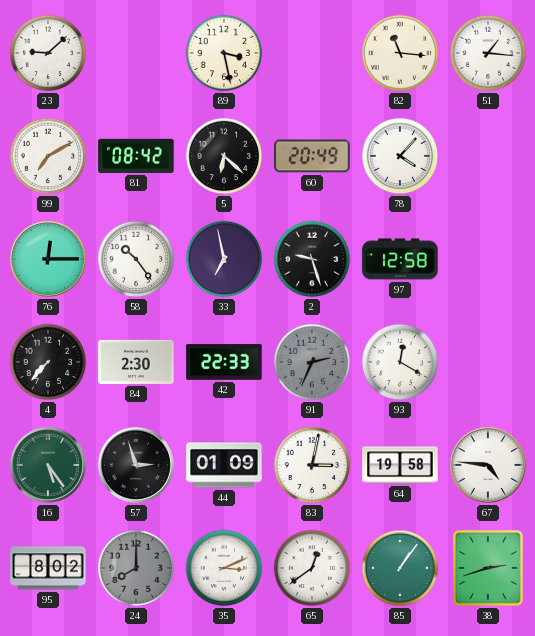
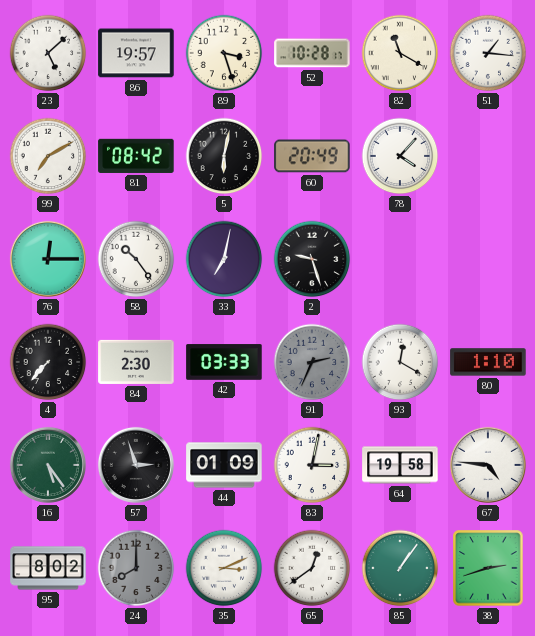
23: 9:08 -> 5:08
86: none -> 19:57
89: 3:28 -> 3:27
52: none -> 10:28
82: 11:16 -> 11:20
5: 6:22 -> 6:02
33: 6:58 -> 7:02
97: 12:58 -> none
42: 22:33 -> 03:33
80: none -> 1:10
